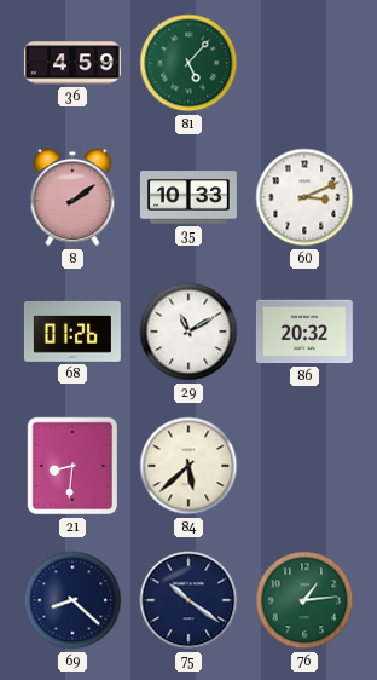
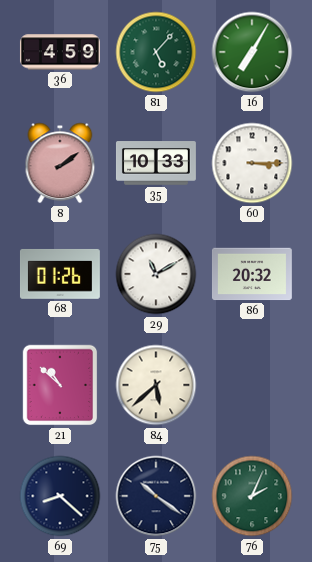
16: none -> 7:05
60: 3:11 -> 3:15
21: 8:31 -> 10:52
76: 1:14 -> 2:04
